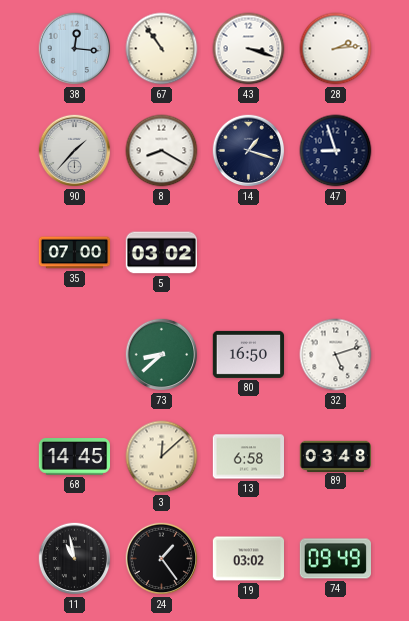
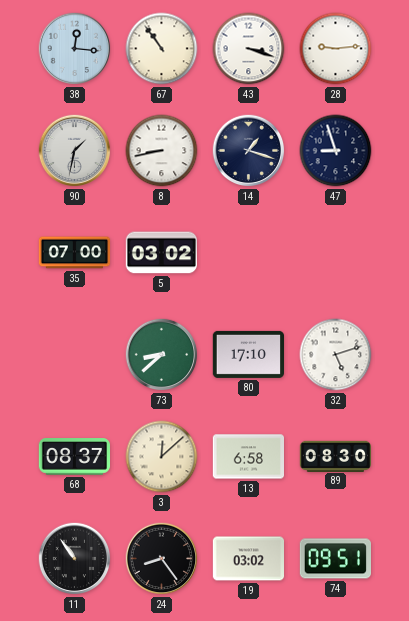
28: 2:14 -> 9:14
90: 1:37 -> 1:32
8: 8:20 -> 8:43
80: 16:50 -> 17:10
68: 14:45 -> 08:37
89: 03:48 -> 08:30
11: 10:58 -> 10:54
24: 1:24 -> 8:24
74: 09:49 -> 09:51
